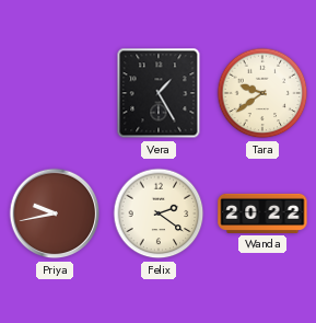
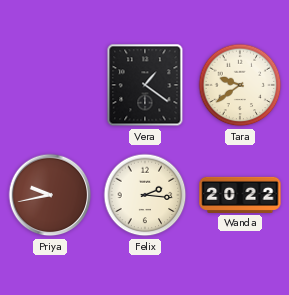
Vera: 1:25 -> 1:21
Felix: 2:21 -> 2:16
